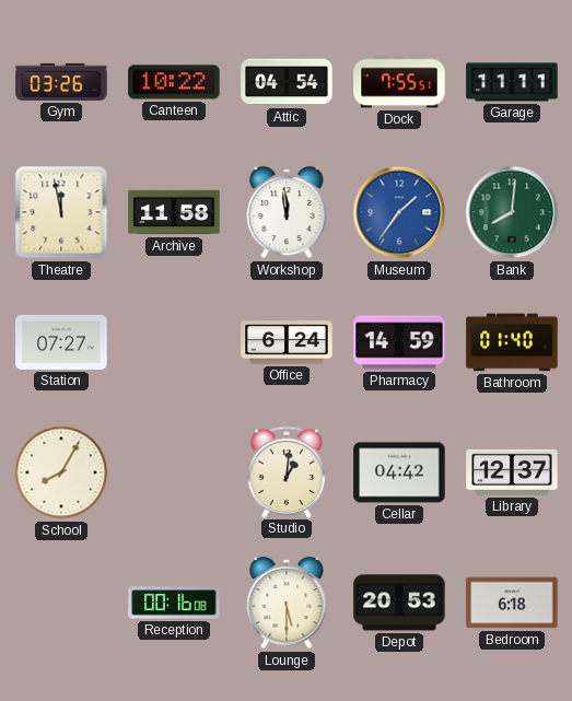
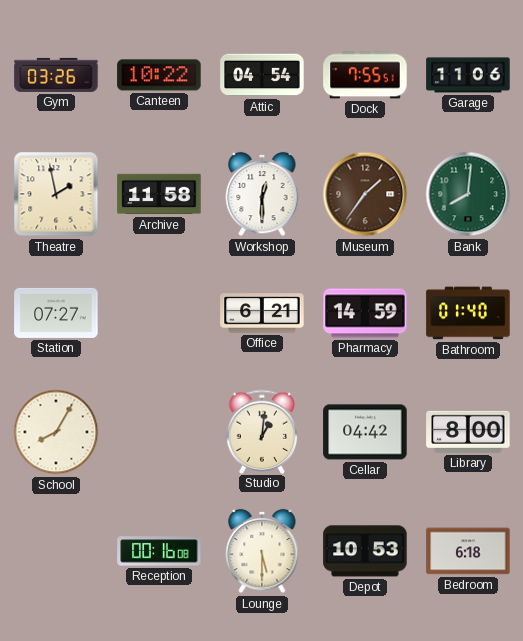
Garage: 11:11 -> 11:06
Theatre: 11:58 -> 1:58
Workshop: 11:59 -> 12:30
Museum dial: blue -> brown
Office: 6:24 -> 6:21
Library: 12:37 -> 8:00
Depot: 20:53 -> 10:53
